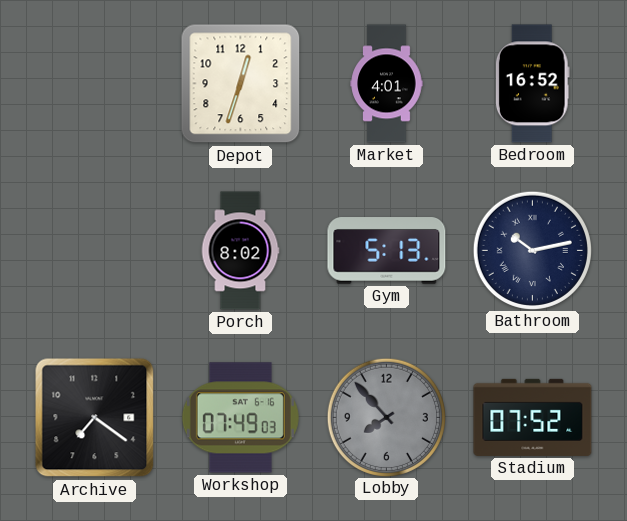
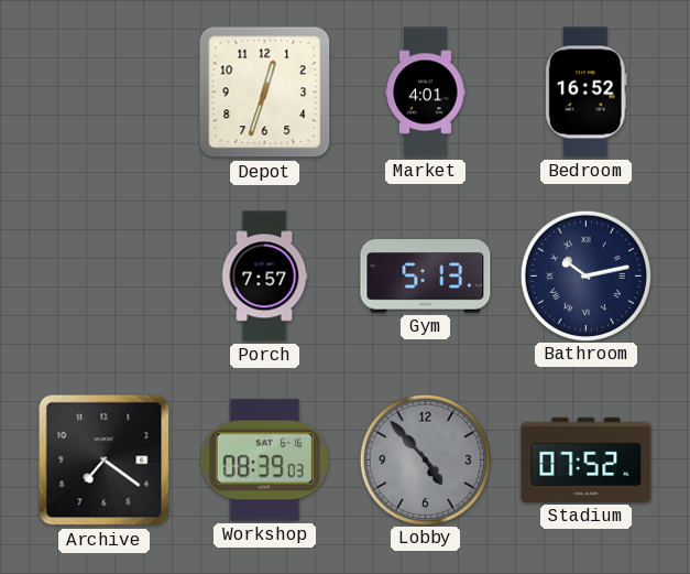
Porch: 8:02 -> 7:57
Workshop: 07:49 -> 08:39
Lobby: 7:53 -> 4:53
